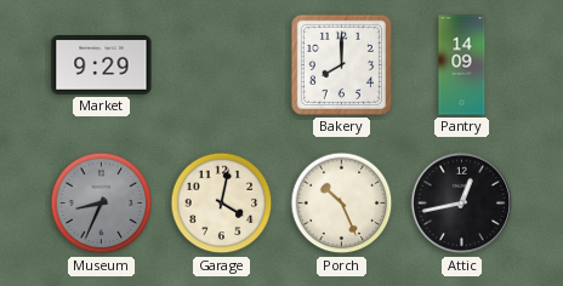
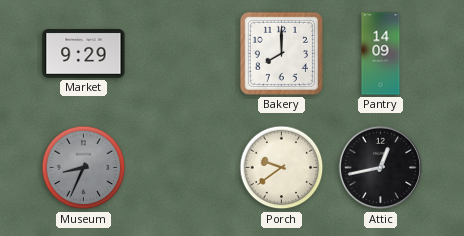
Garage: 4:02 -> none
Porch: 10:26 -> 9:39
